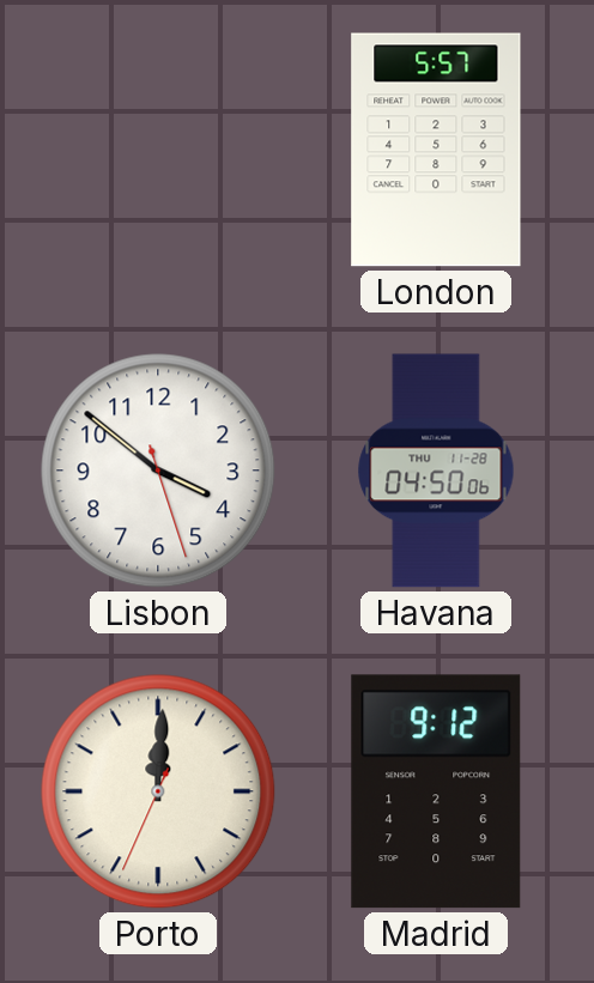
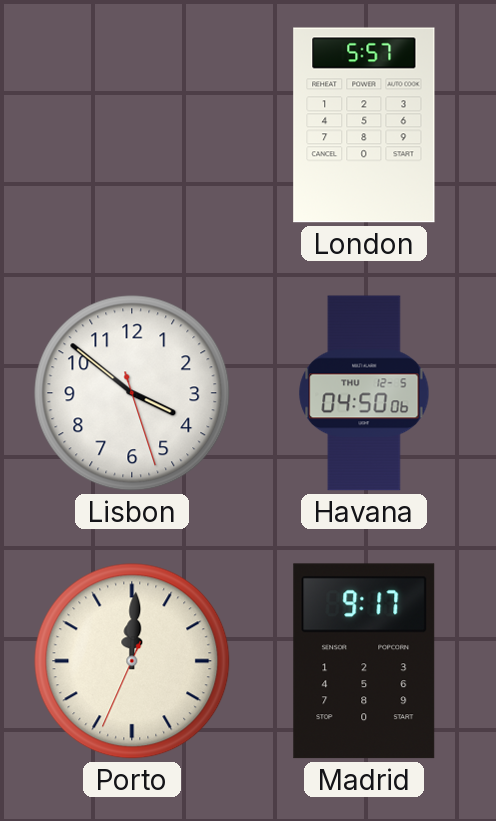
Havana date: THU 11-28 -> THU 12-5
Madrid: 9:12 -> 9:17
